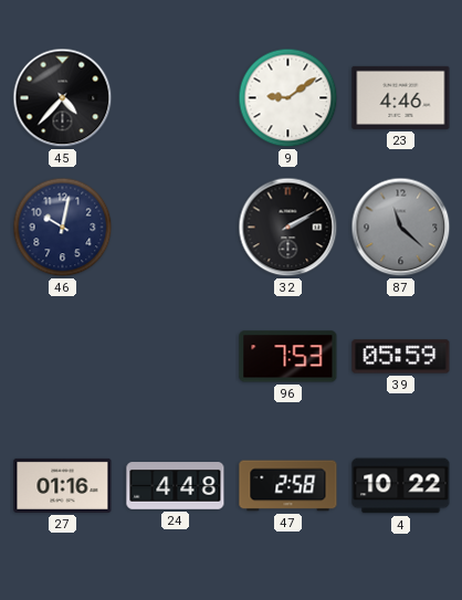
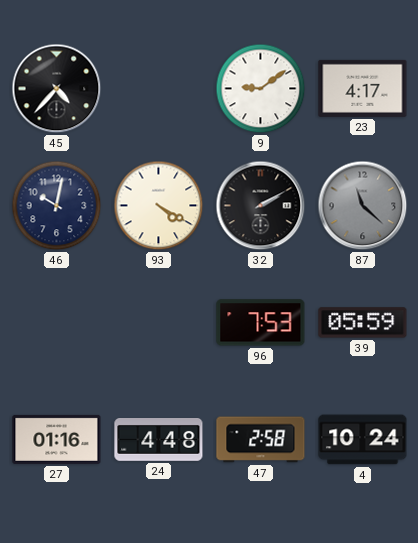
23: 4:46 -> 4:17
93: none -> 4:20
4: 10:22 -> 10:24
